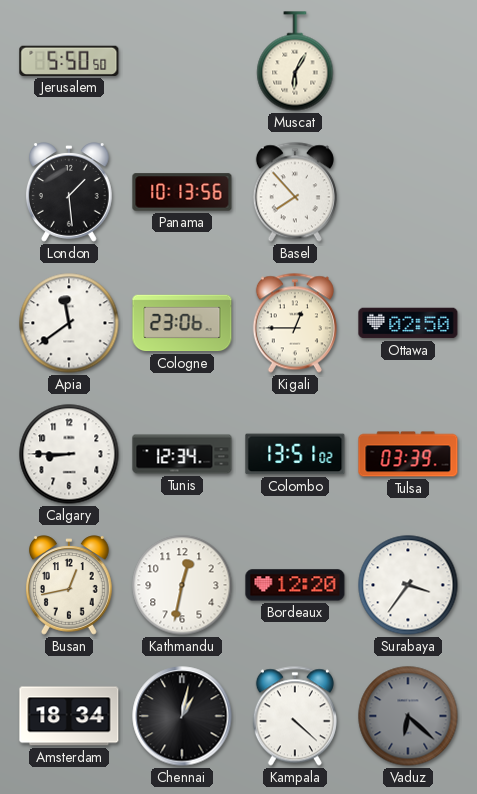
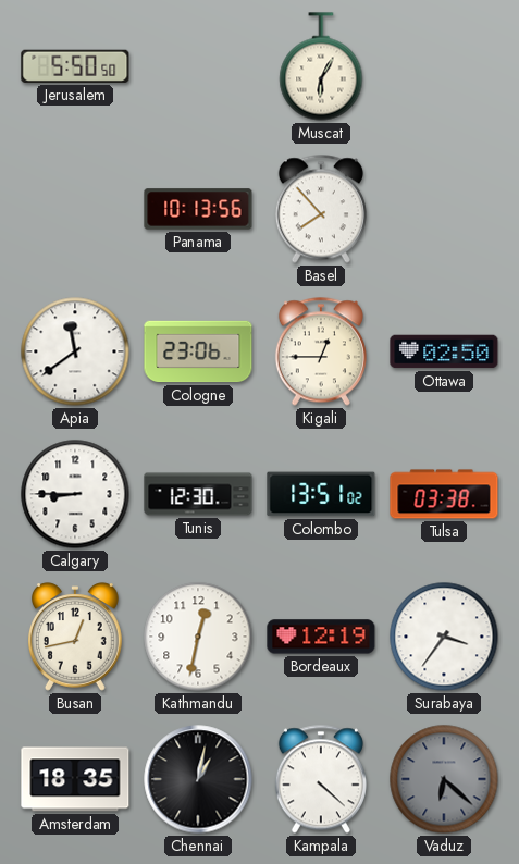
London: 1:29 -> none
Tunis: 12:34 -> 12:30
Tulsa: 03:39 -> 03:38
Bordeaux: 12:20 -> 12:19
Amsterdam: 18:34 -> 18:35
